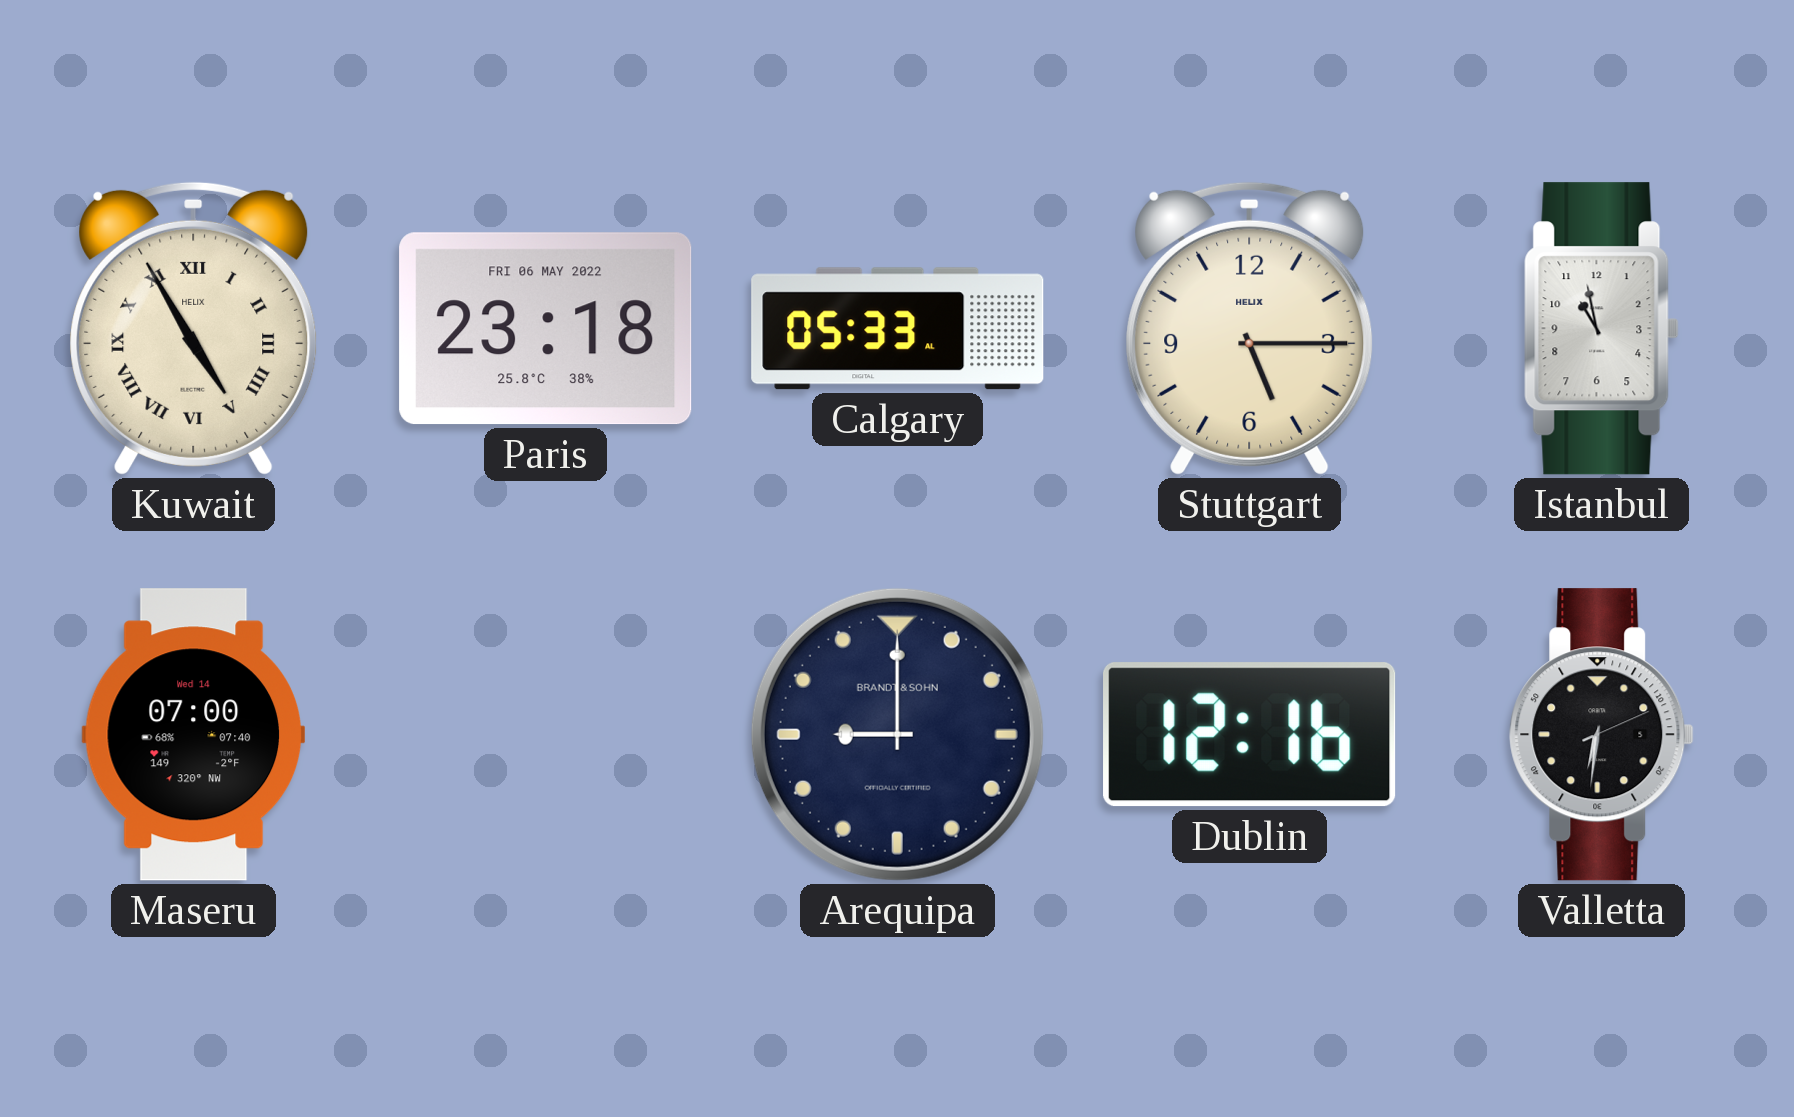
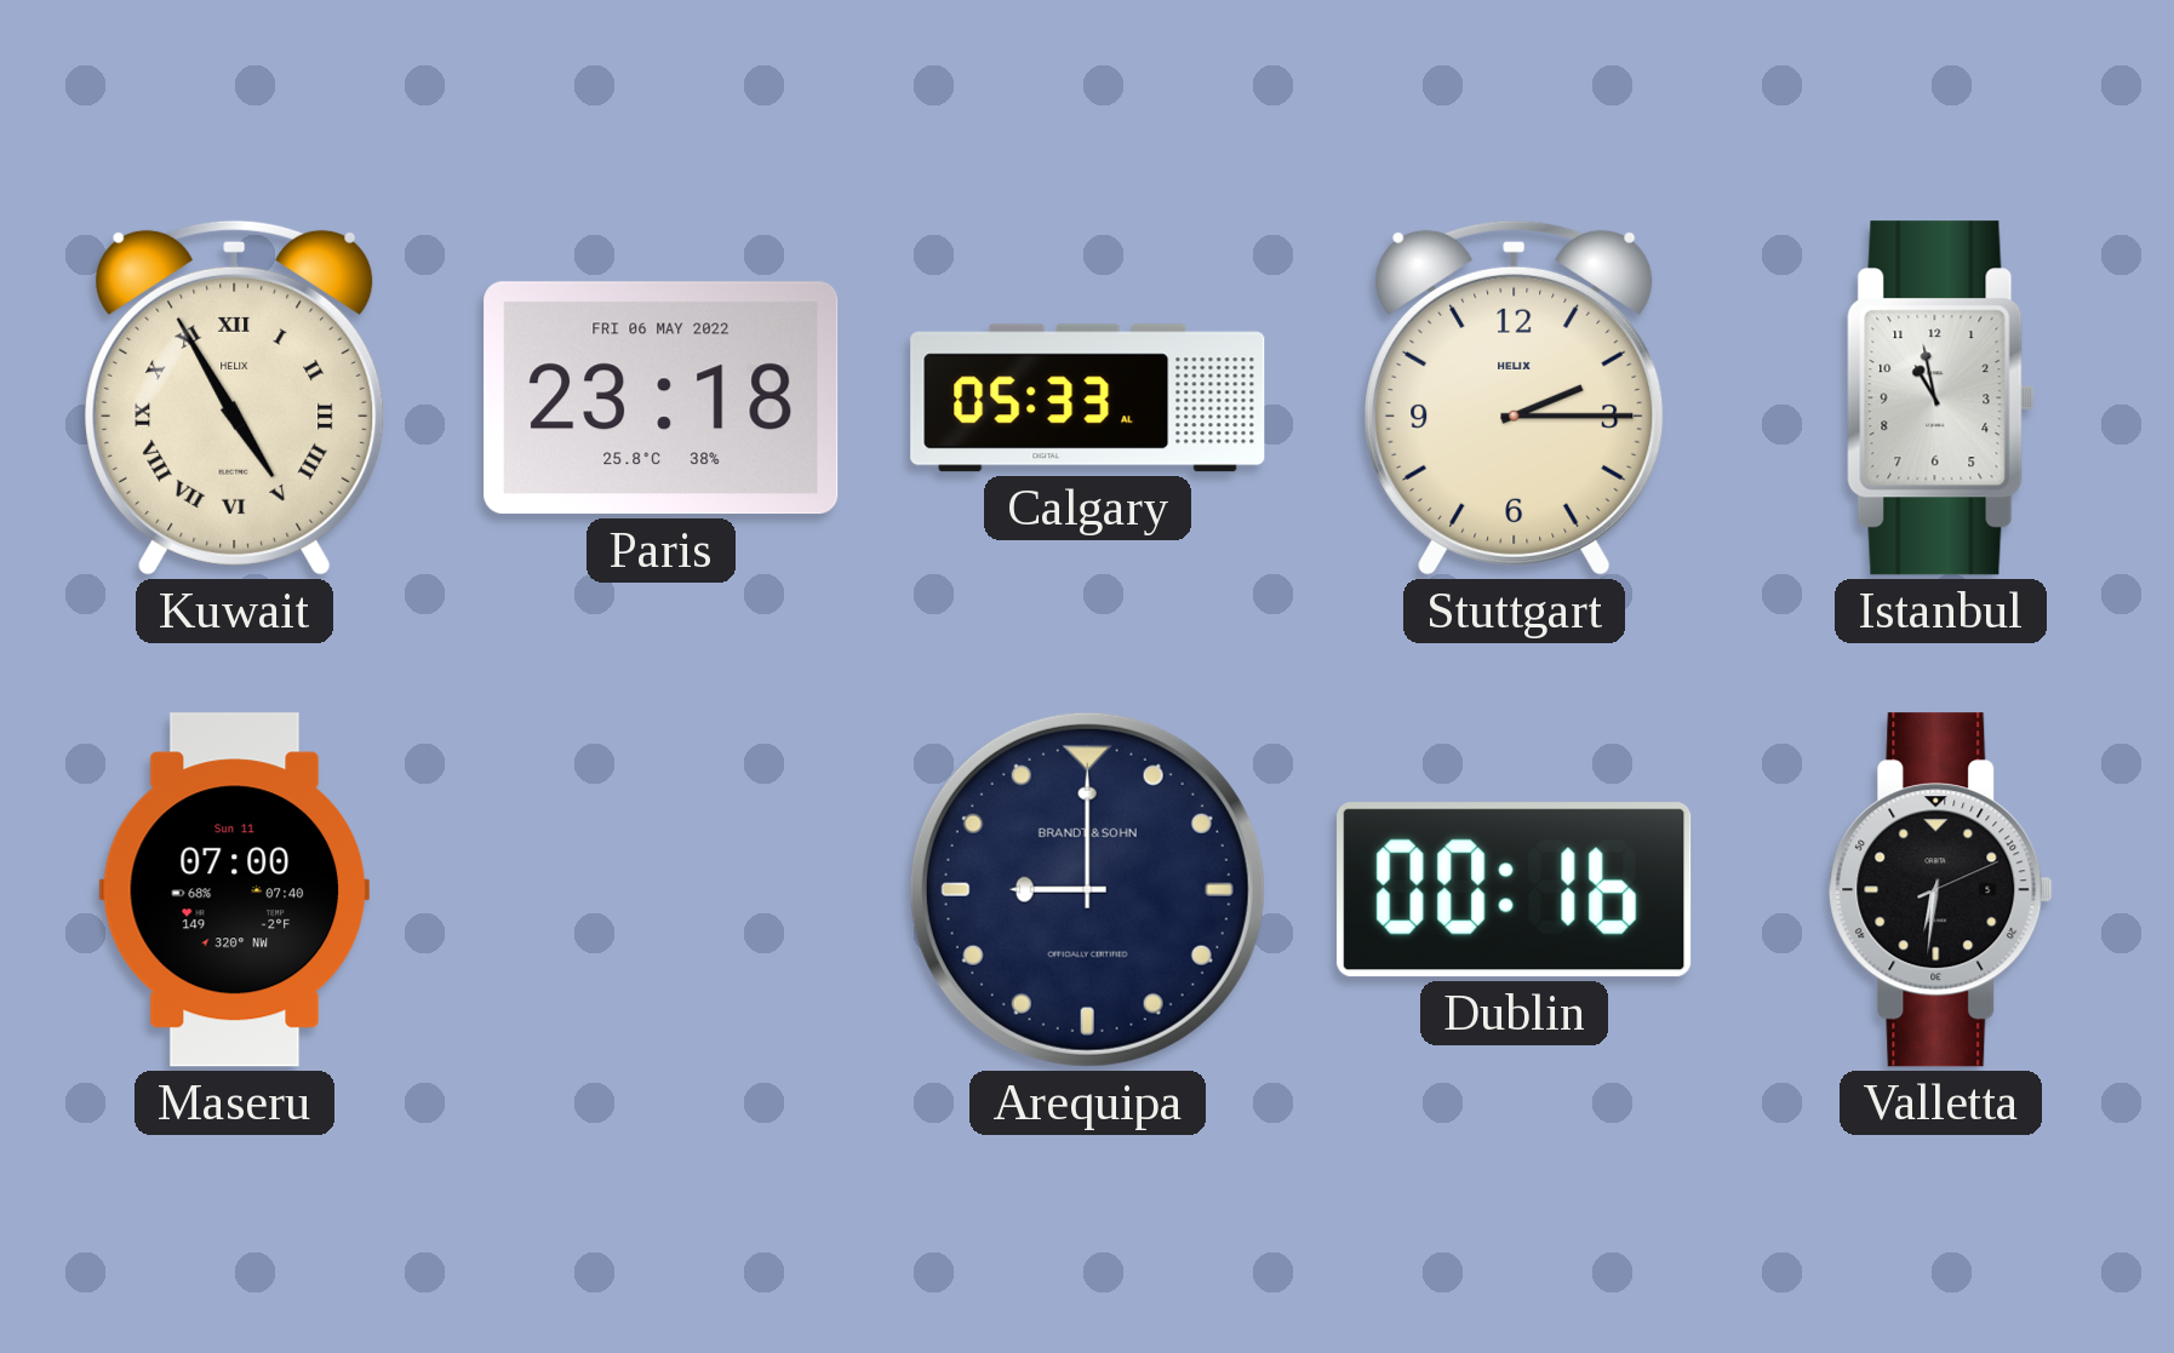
Stuttgart: 5:15 -> 2:15
Maseru date: Wed 14 -> Sun 11
Dublin: 12:16 -> 00:16
